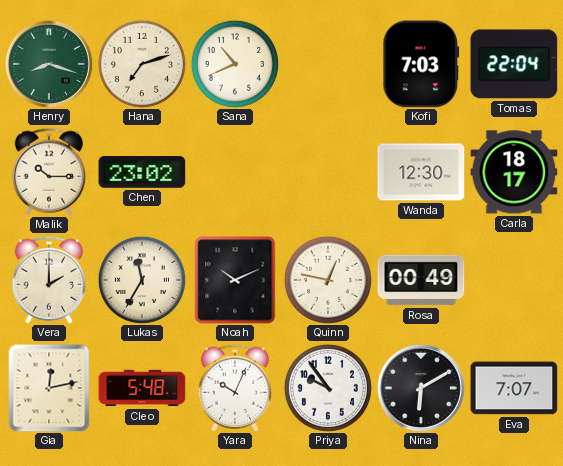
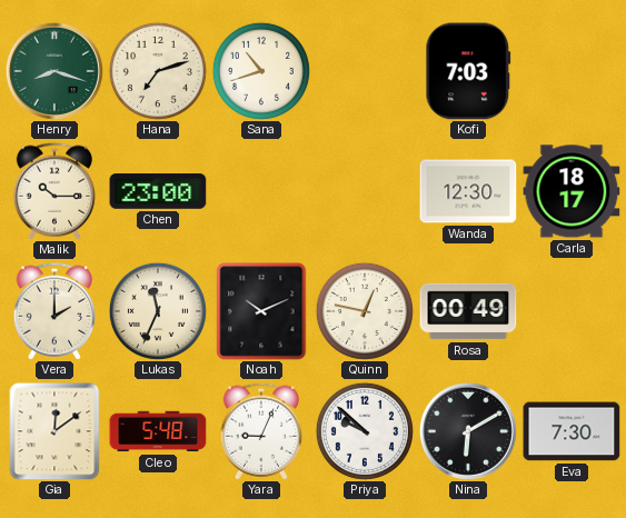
Sana: 10:41 -> 10:42
Tomas: 22:04 -> none
Chen: 23:02 -> 23:00
Lukas: 11:35 -> 11:34
Gia: 12:13 -> 12:09
Yara: 10:04 -> 9:04
Priya: 9:54 -> 9:52
Eva: 7:07 -> 7:30
